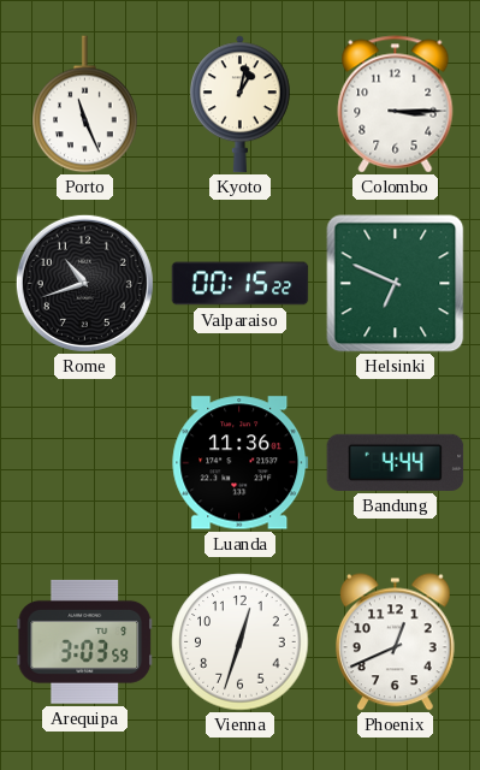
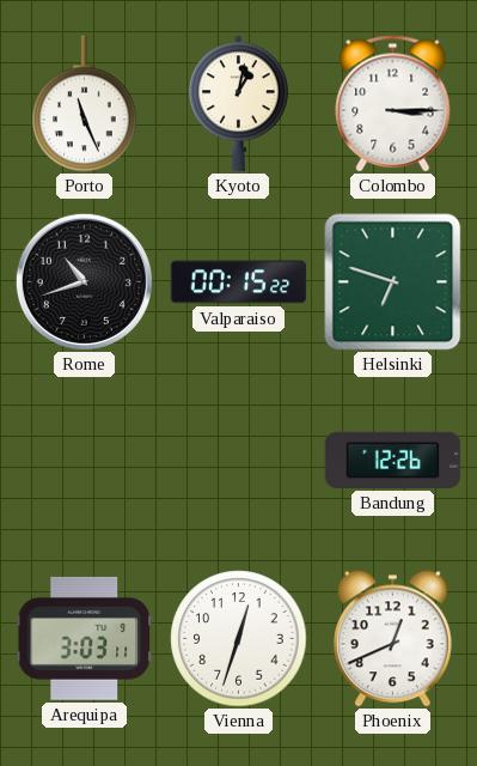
Helsinki: 6:49 -> 6:48
Luanda: 11:36 -> none
Bandung: 4:44 -> 12:26
Arequipa: 3:03:59 -> 3:03:11
